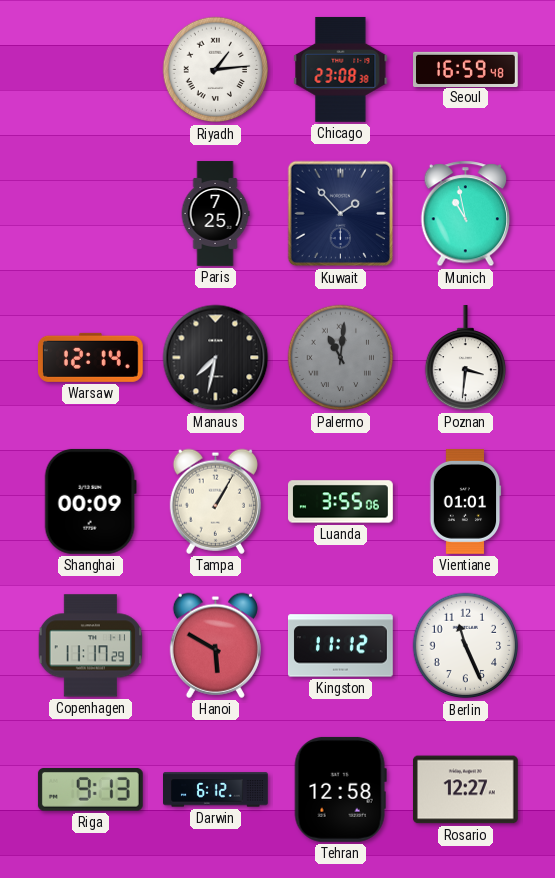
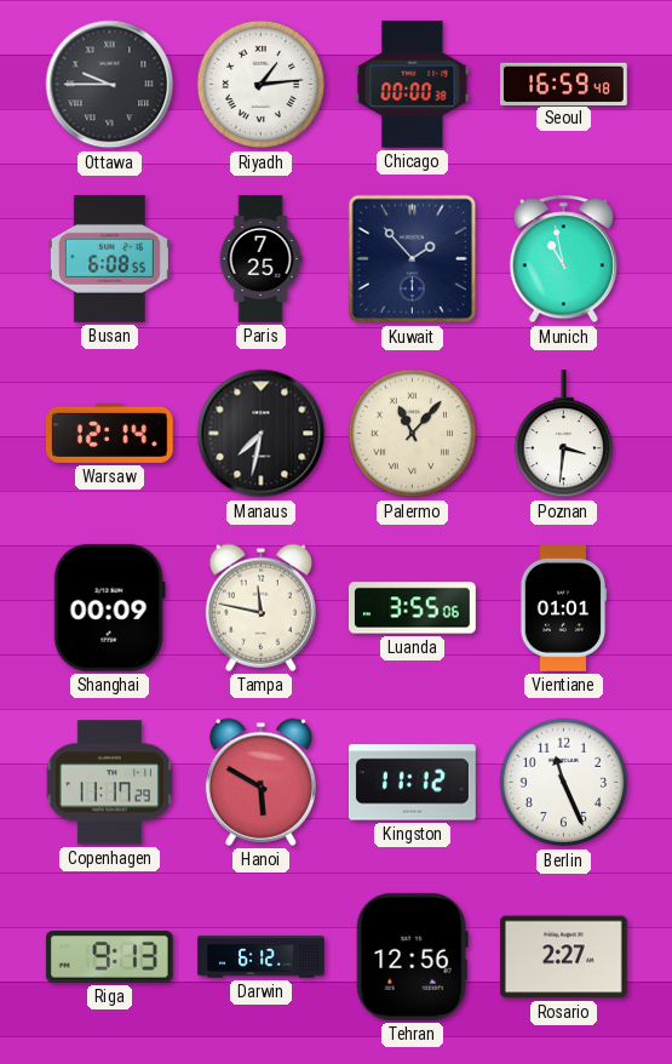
Ottawa: none -> 9:45
Chicago: 23:08 -> 00:00
Busan: none -> 6:08
Palermo: 11:01 -> 11:07
Palermo dial: grey -> cream
Tampa: 1:05 -> 11:47
Tehran: 12:58 -> 12:56
Rosario: 12:27 -> 2:27
